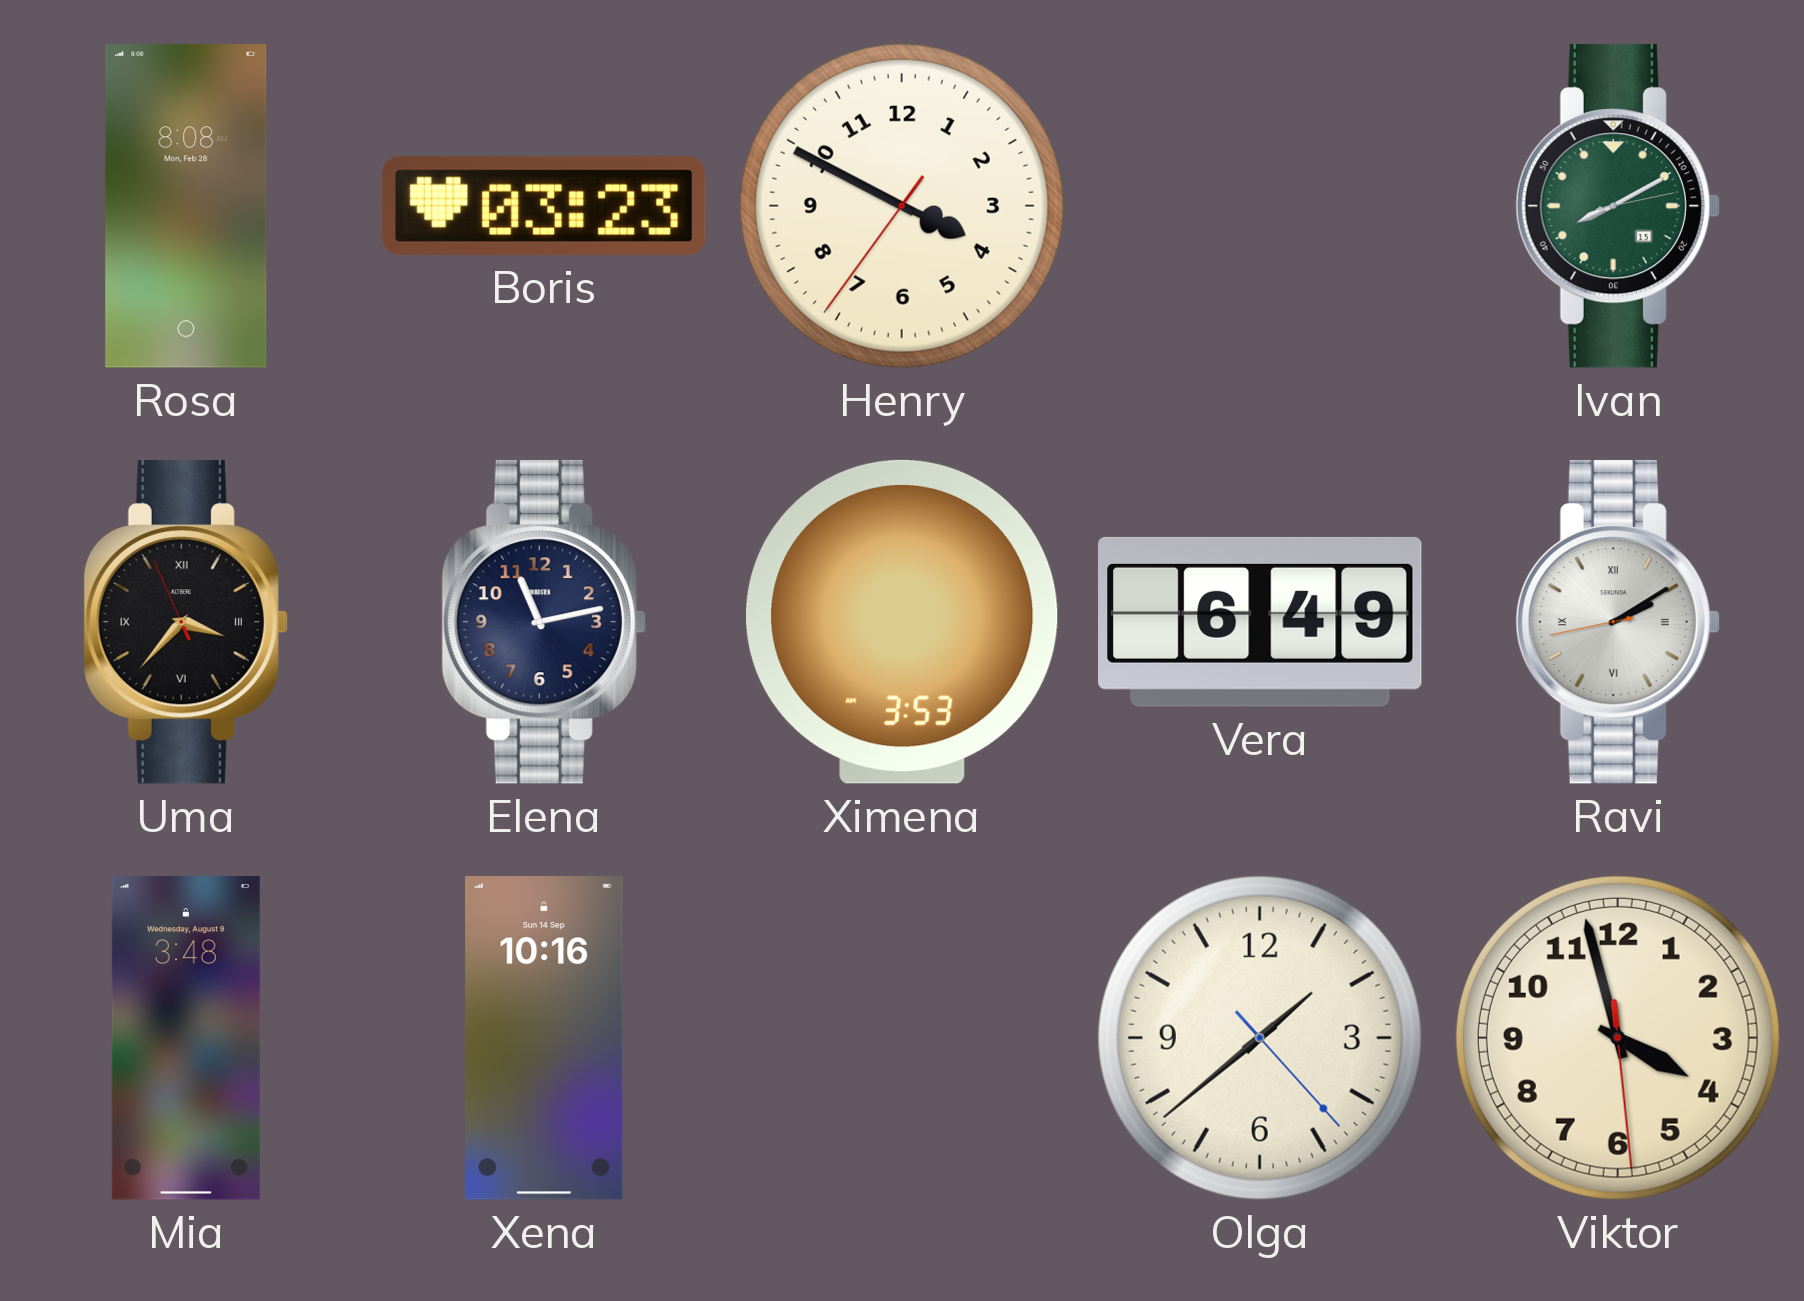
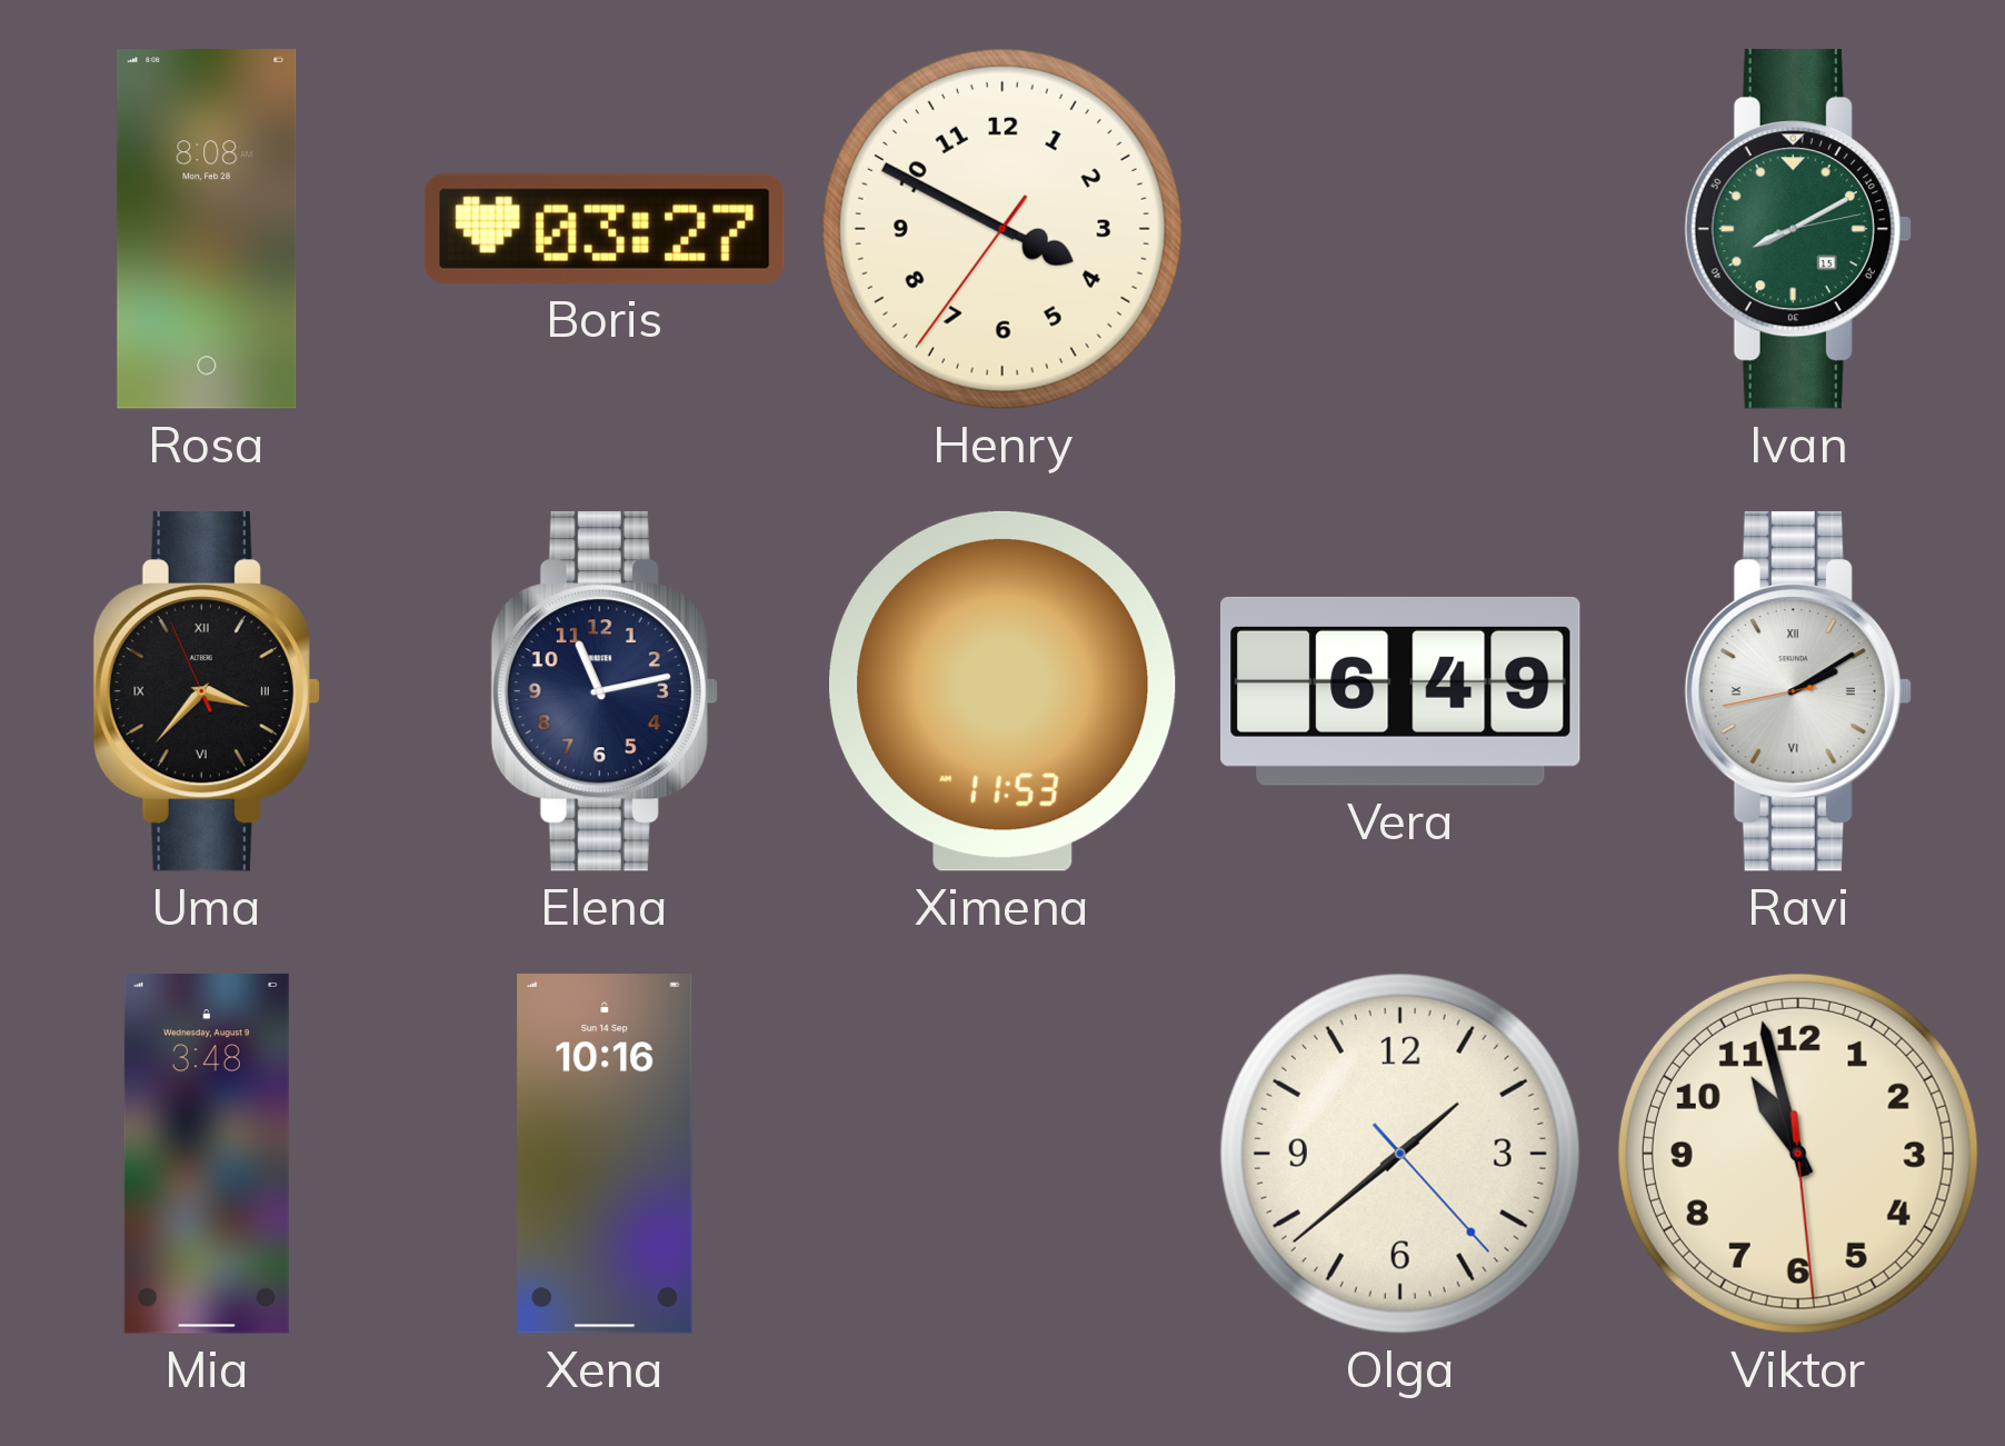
Boris: 03:23 -> 03:27
Ximena: 3:53 -> 11:53
Viktor: 3:57 -> 10:57
